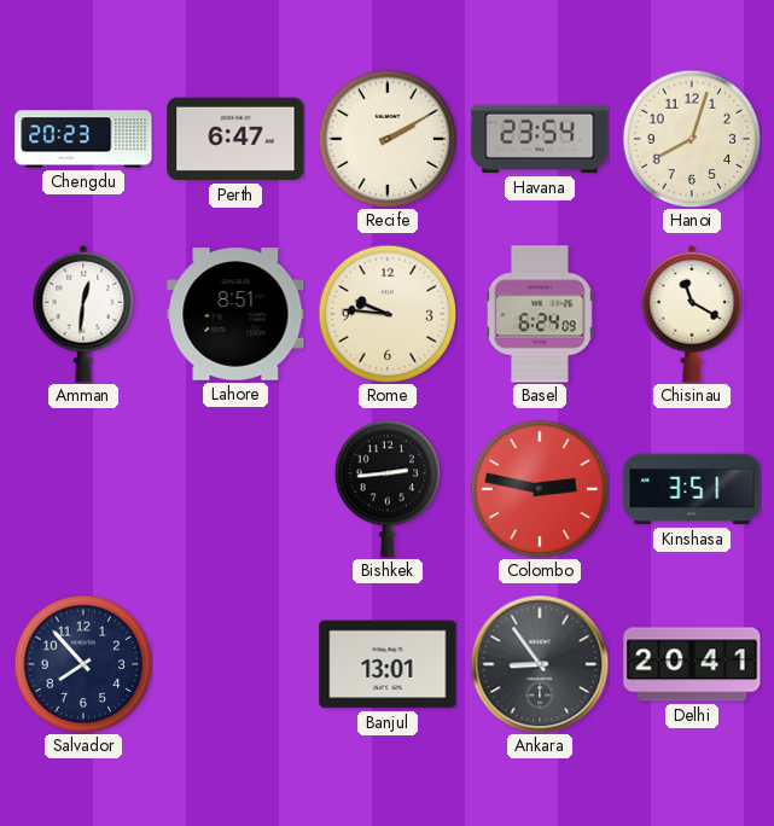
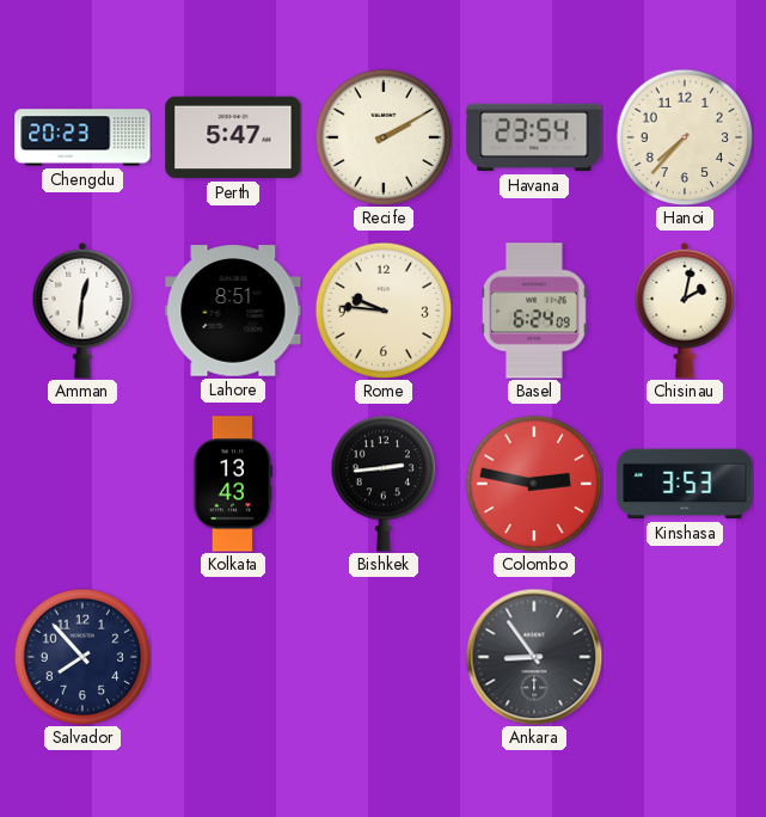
Perth: 6:47 -> 5:47
Hanoi: 8:03 -> 7:37
Chisinau: 11:20 -> 2:02
Kolkata: none -> 13:43
Kinshasa: 3:51 -> 3:53
Banjul: 13:01 -> none
Delhi: 20:41 -> none
